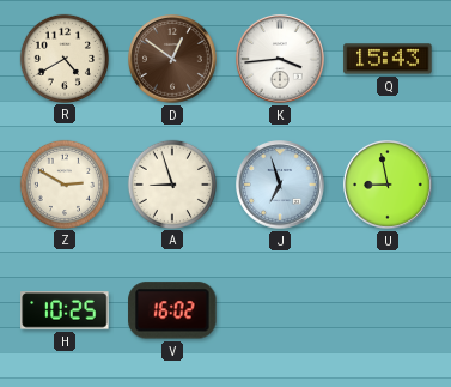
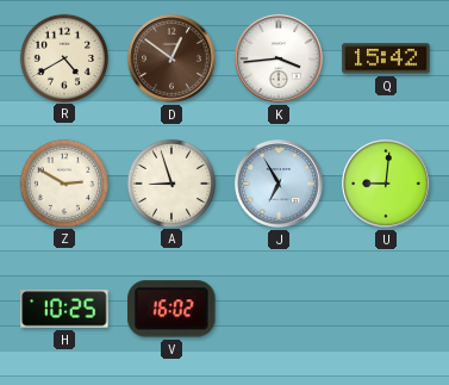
Q: 15:43 -> 15:42
J: 6:57 -> 6:55
U: 8:58 -> 9:01
